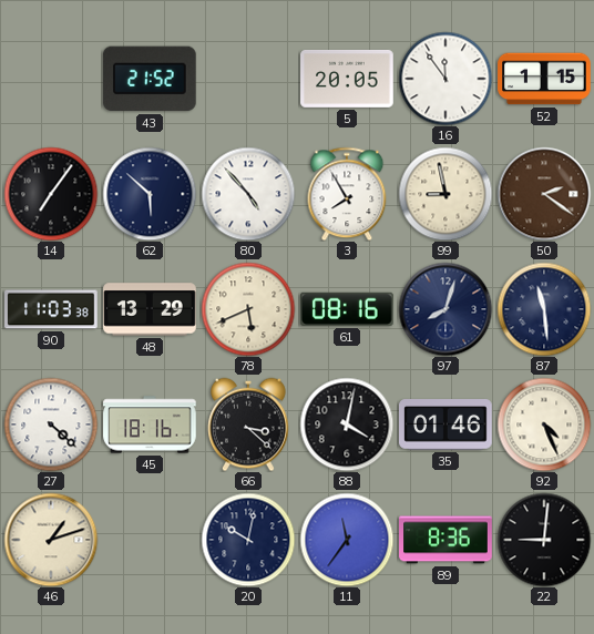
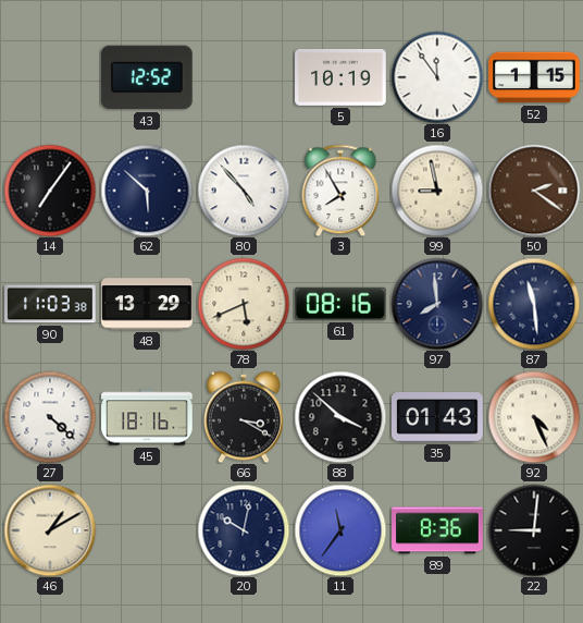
43: 21:52 -> 12:52
5: 20:05 -> 10:19
97: 8:03 -> 7:59
66: 3:22 -> 3:20
88: 4:02 -> 3:52
35: 01:46 -> 01:43
46: 1:12 -> 1:10
